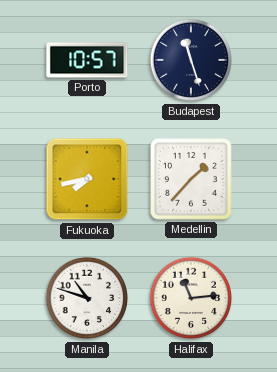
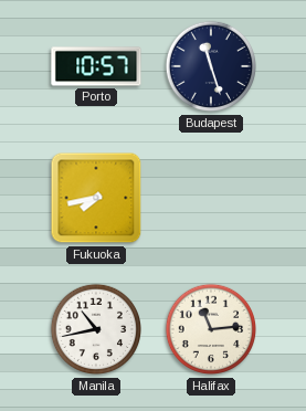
Medellin: 1:37 -> none
Manila: 10:48 -> 10:43
